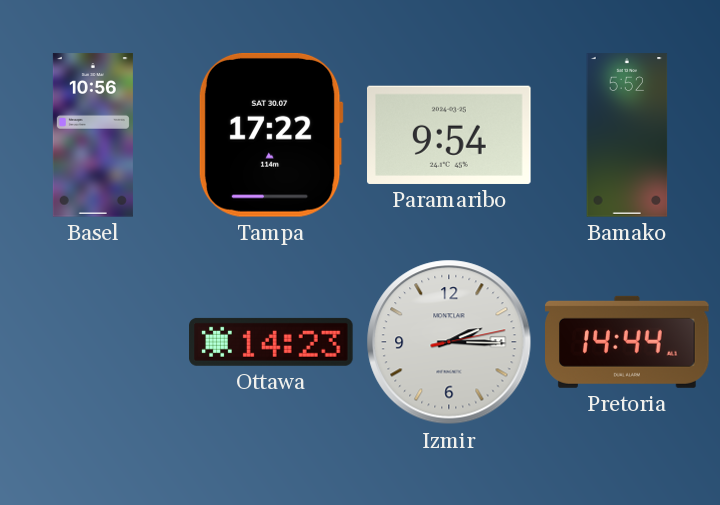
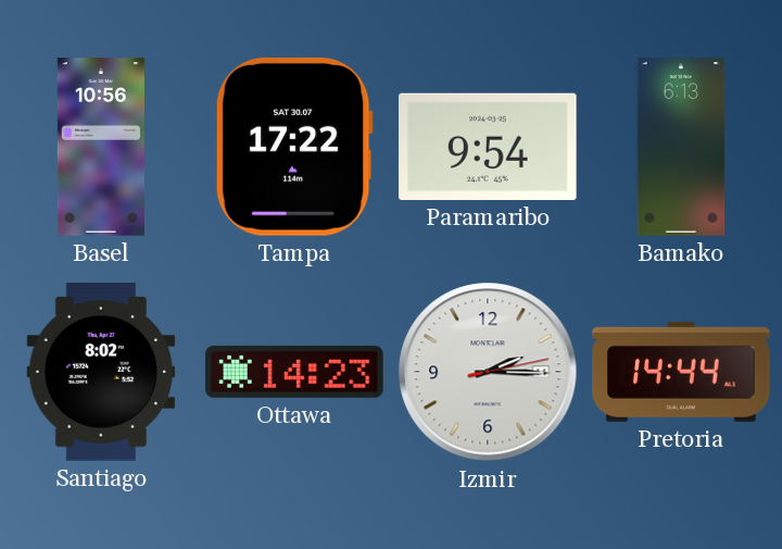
Bamako: 5:52 -> 6:13
Santiago: none -> 8:02
